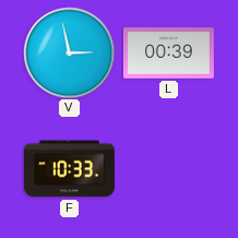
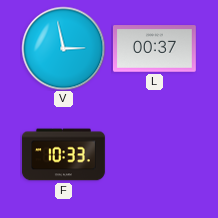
L: 00:39 -> 00:37
